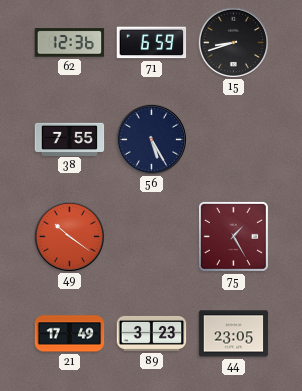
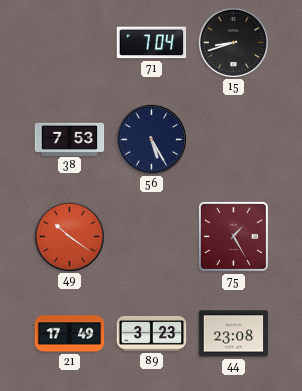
62: 12:36 -> none
71: 6:59 -> 7:04
38: 7:55 -> 7:53
44: 23:05 -> 23:08
